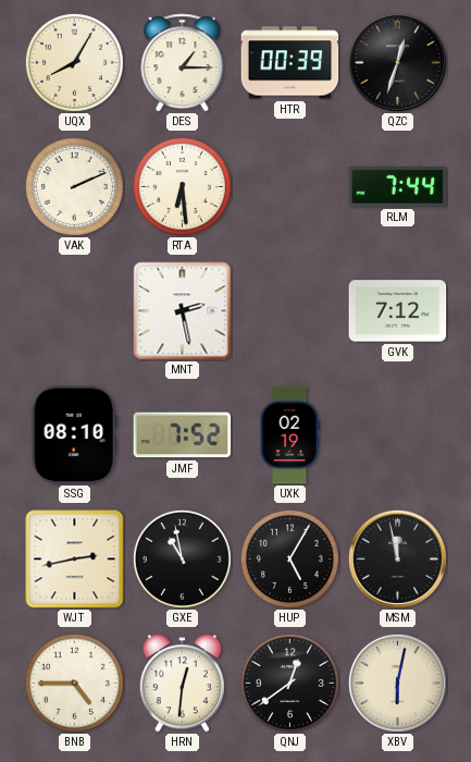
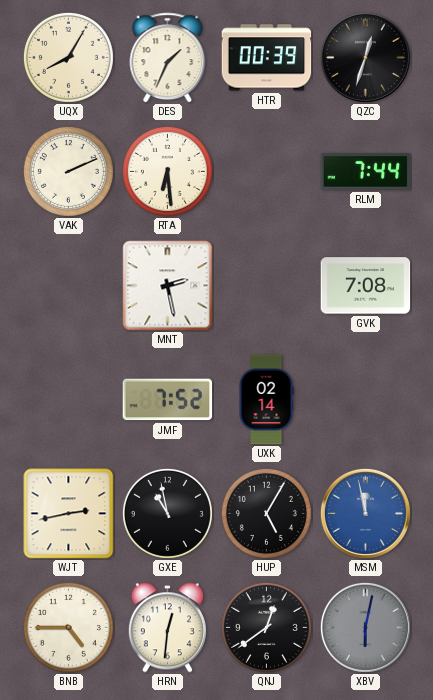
DES: 1:15 -> 1:34
GVK: 7:12 -> 7:08
SSG: 08:10 -> none
UXK: 02:19 -> 02:14
MSM dial: black -> blue
XBV dial: cream -> grey
